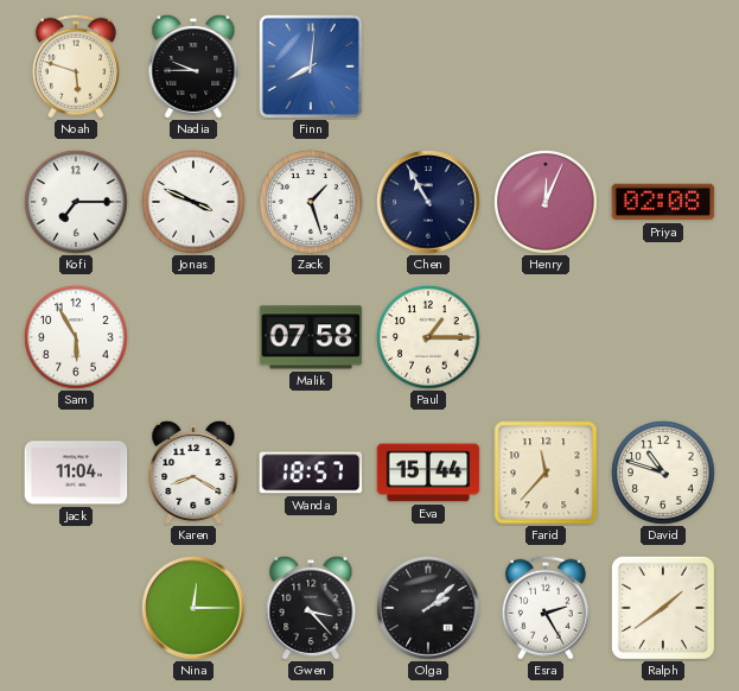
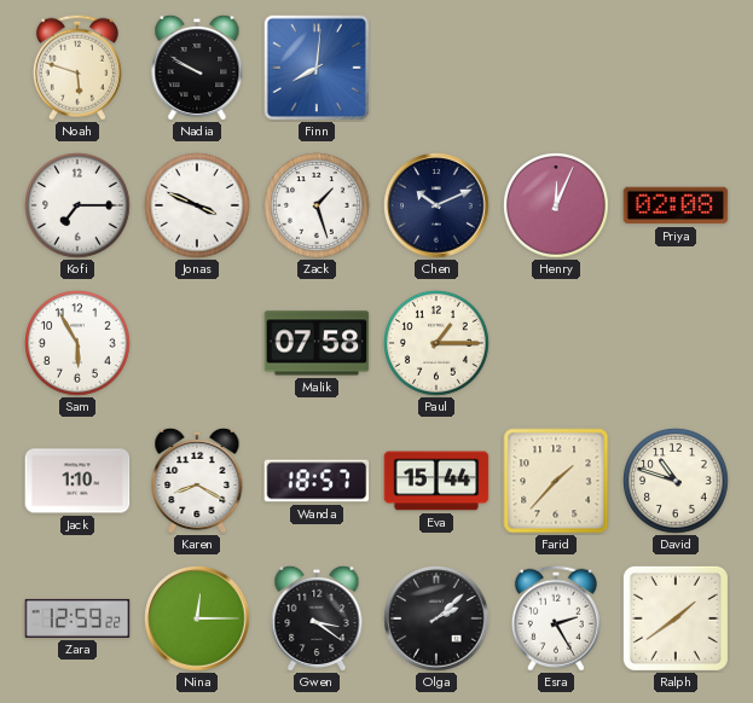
Nadia: 9:45 -> 9:50
Chen: 10:55 -> 10:11
Jack: 11:04 -> 1:10
Farid: 11:37 -> 1:37
Zara: none -> 12:59
Gwen: 3:23 -> 3:21
